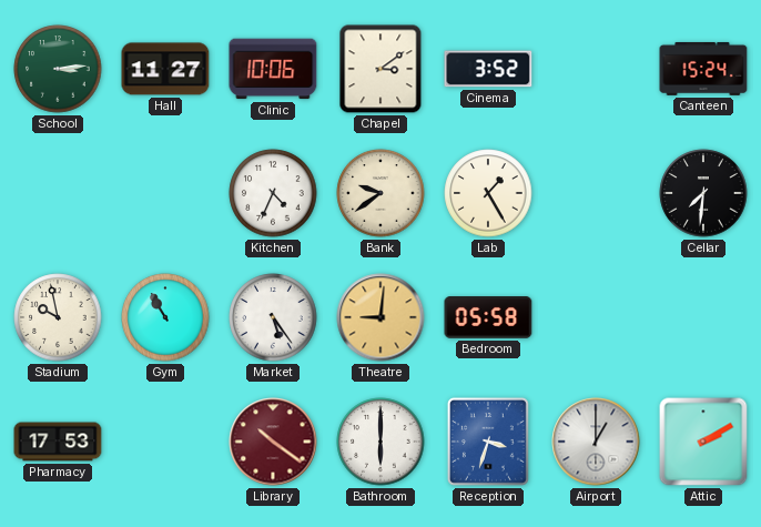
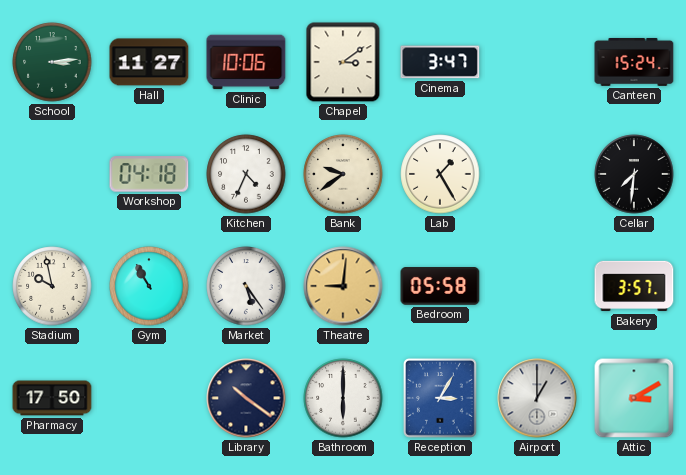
Cinema: 3:52 -> 3:47
Workshop: none -> 04:18
Bakery: none -> 3:57
Pharmacy: 17:53 -> 17:50
Library dial: burgundy -> navy
Reception: 3:33 -> 3:05
Attic: 2:10 -> 3:10
